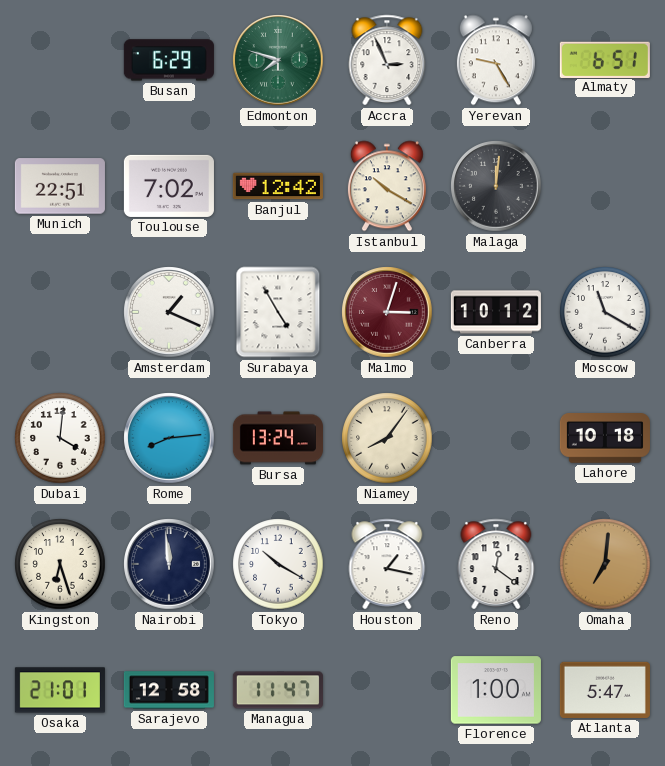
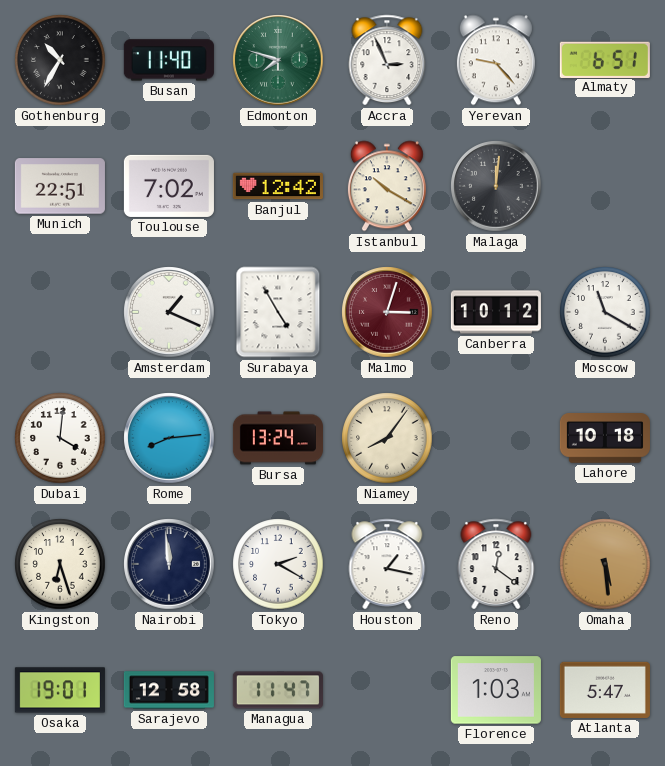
Gothenburg: none -> 10:35
Busan: 6:29 -> 11:40
Yerevan: 9:25 -> 9:23
Tokyo: 10:20 -> 2:20
Omaha: 7:01 -> 5:29
Osaka: 21:01 -> 19:01
Florence: 1:00 -> 1:03
